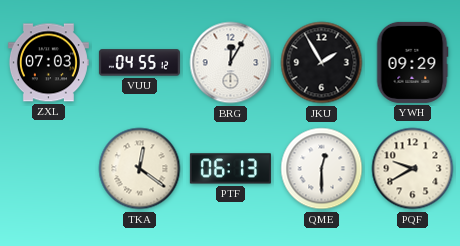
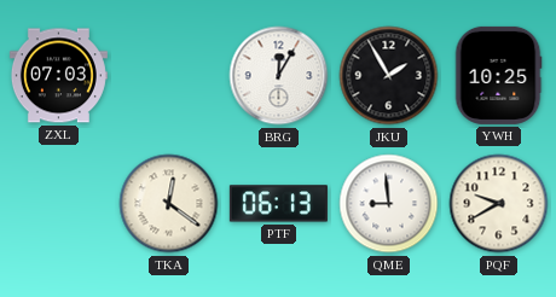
VUU: 04:55 -> none
YWH: 09:29 -> 10:25
QME: 12:30 -> 8:59
